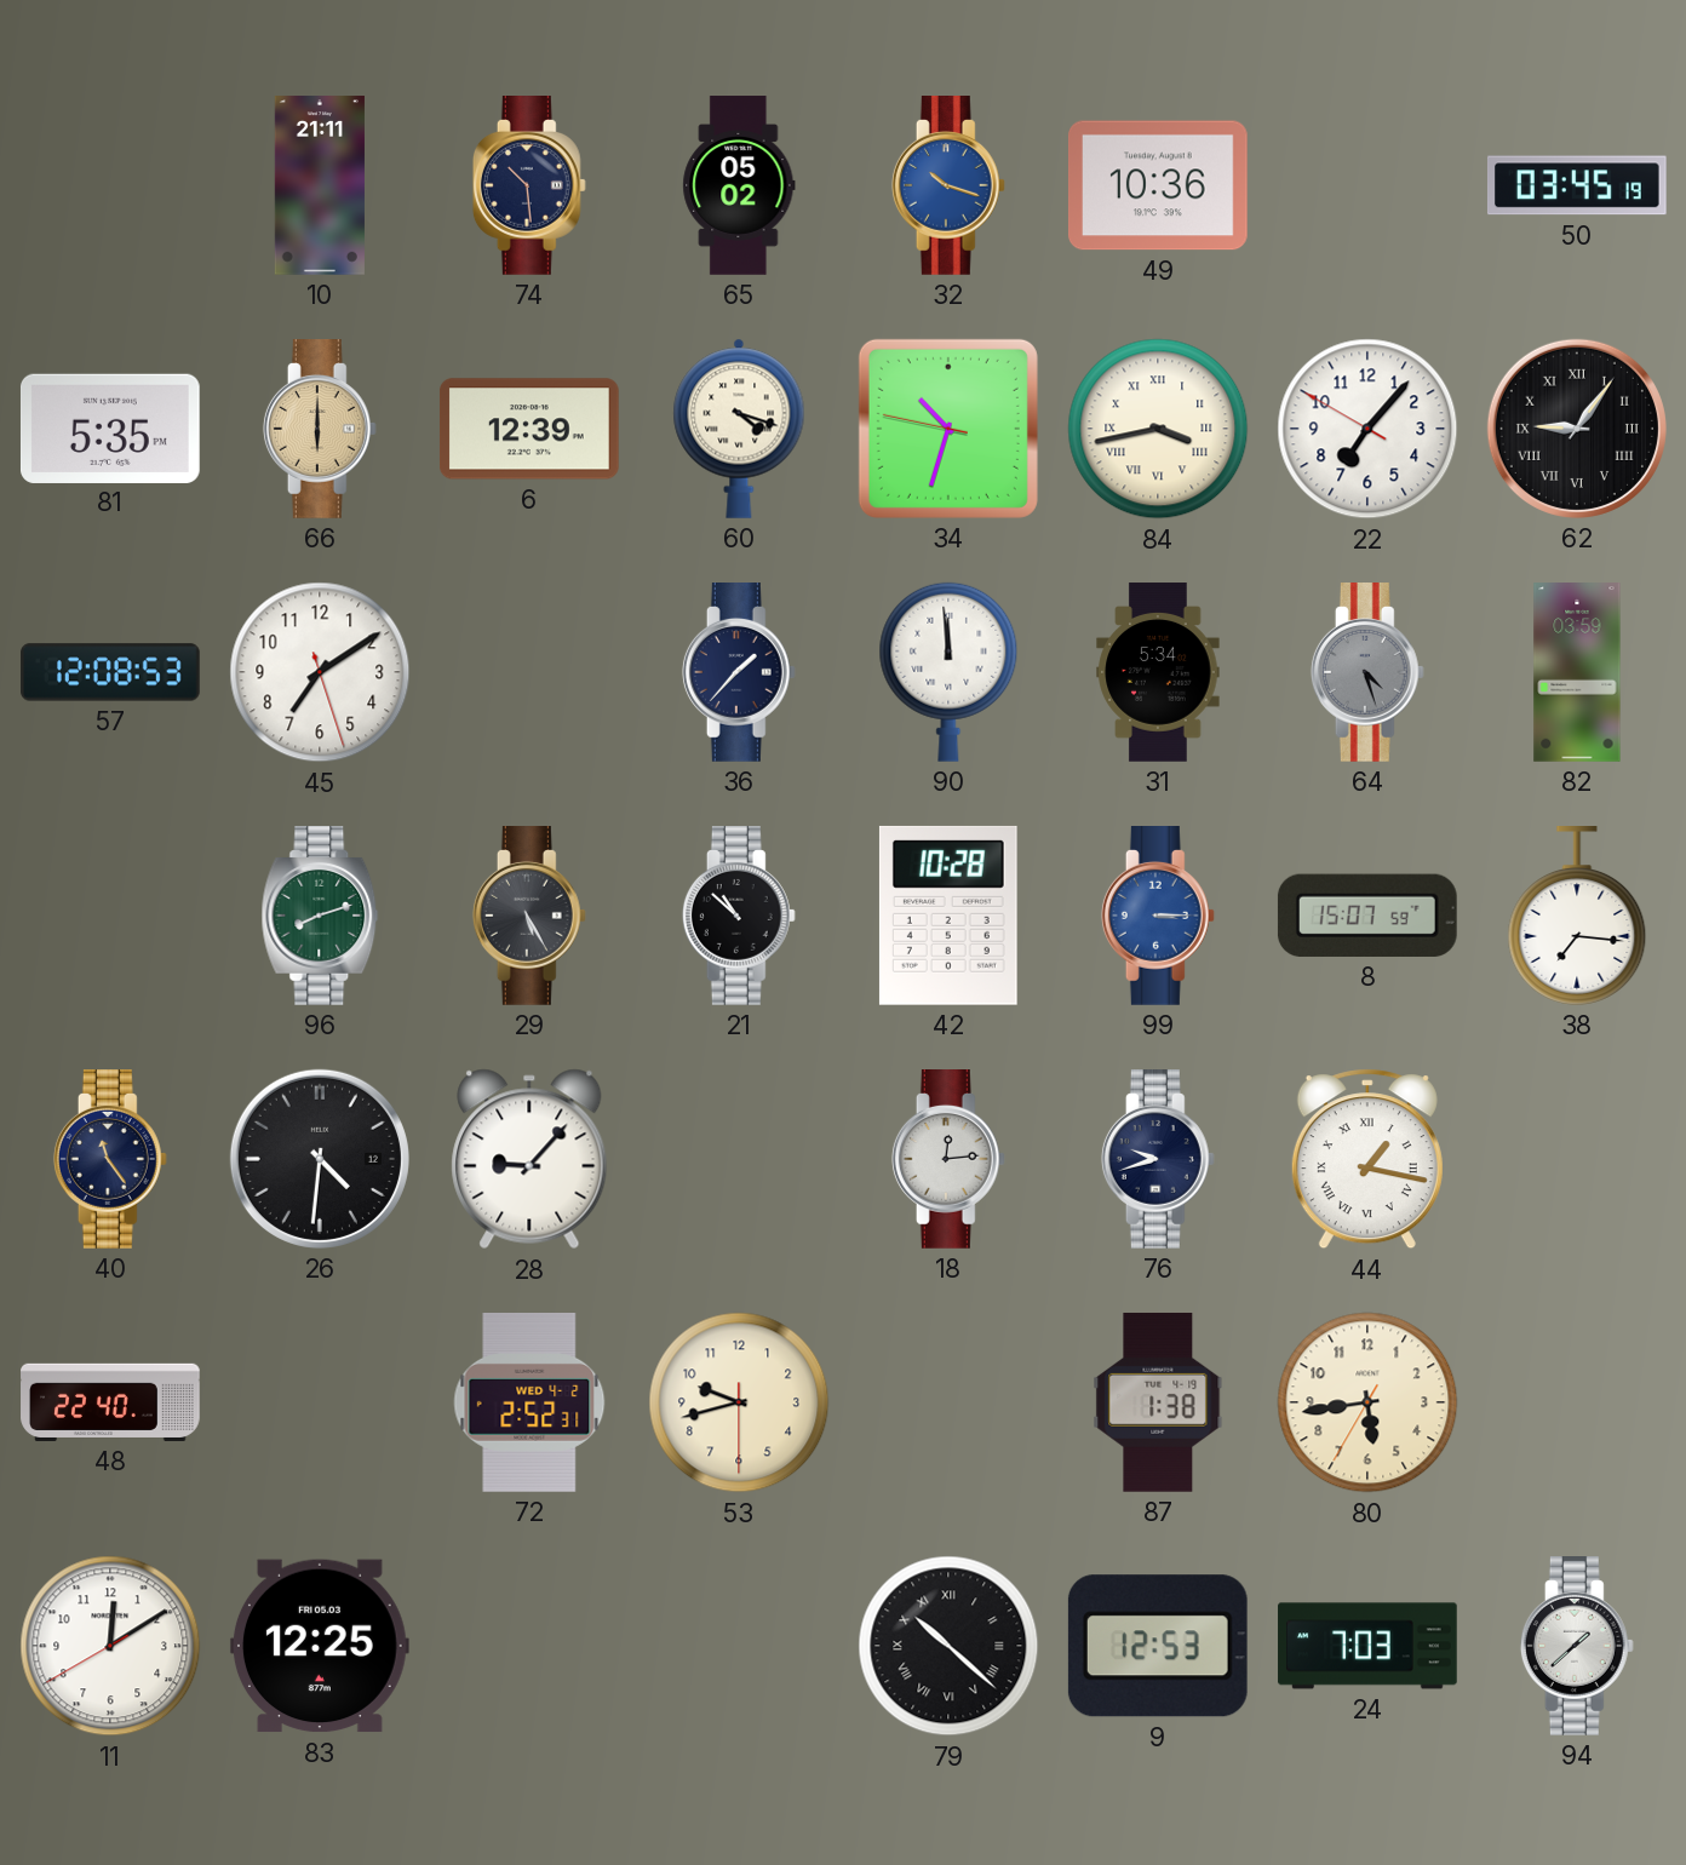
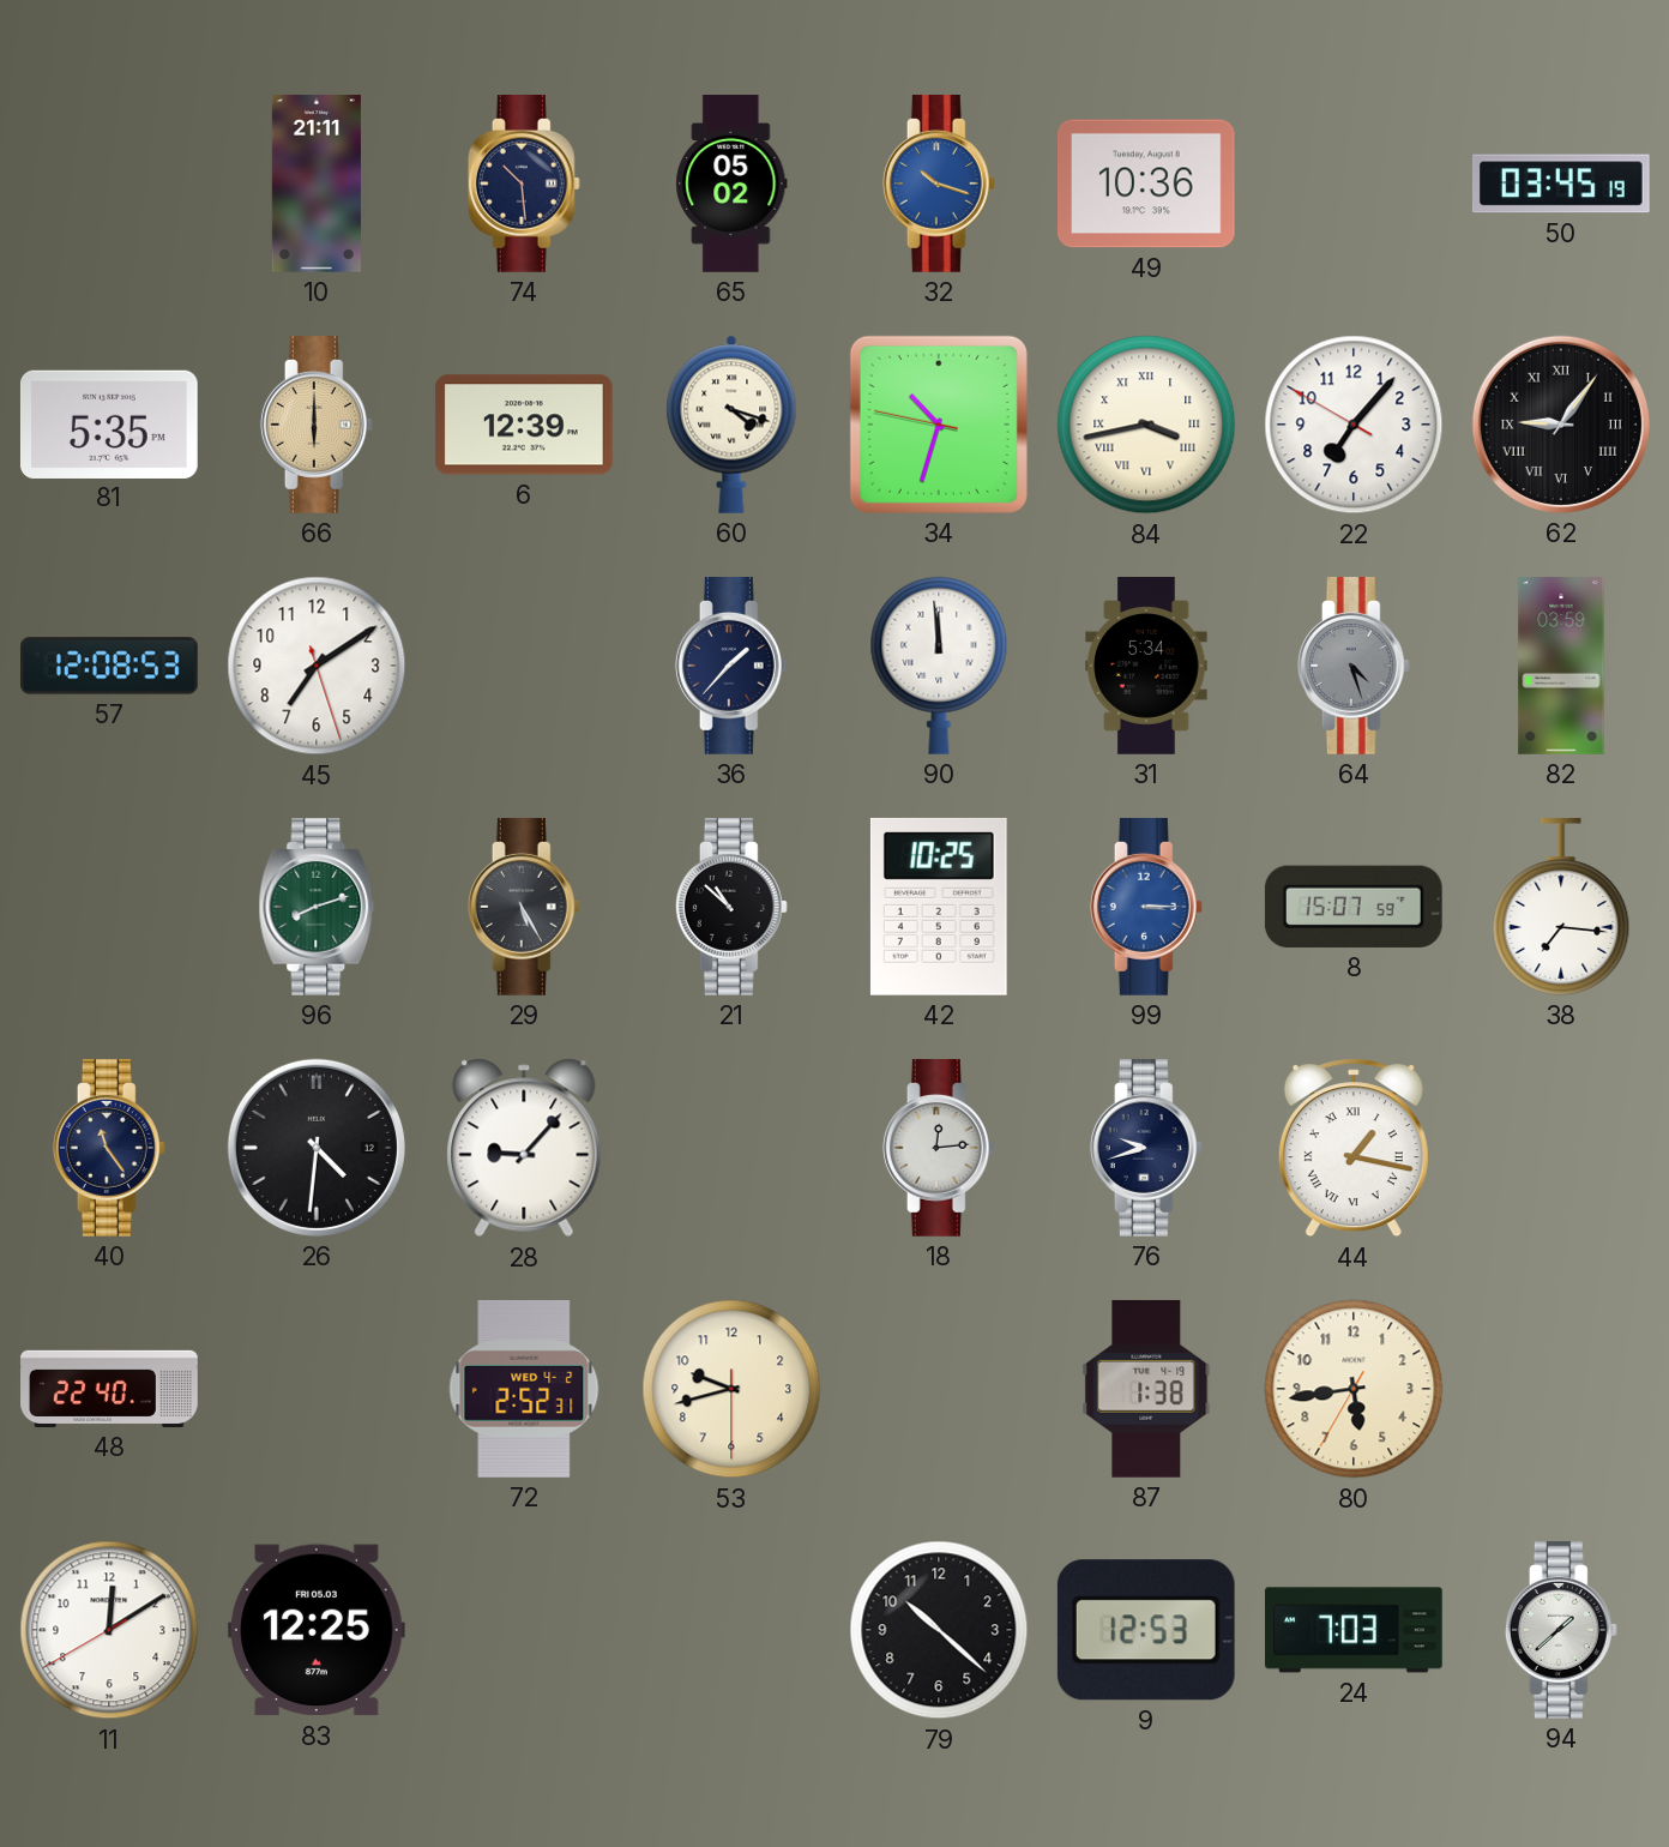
42: 10:28 -> 10:25
79 numerals: Roman -> Arabic
